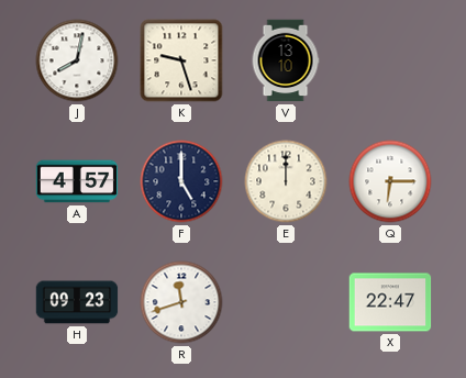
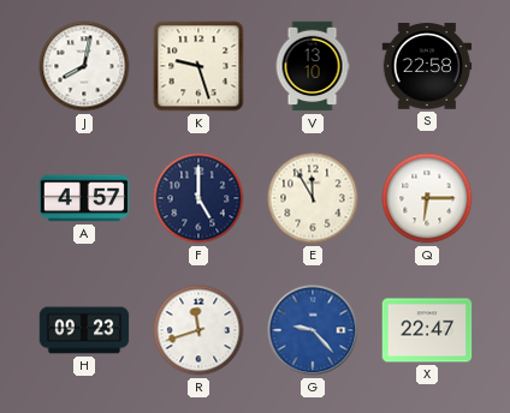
S: none -> 22:58
E: 12:00 -> 11:55
G: none -> 9:23
